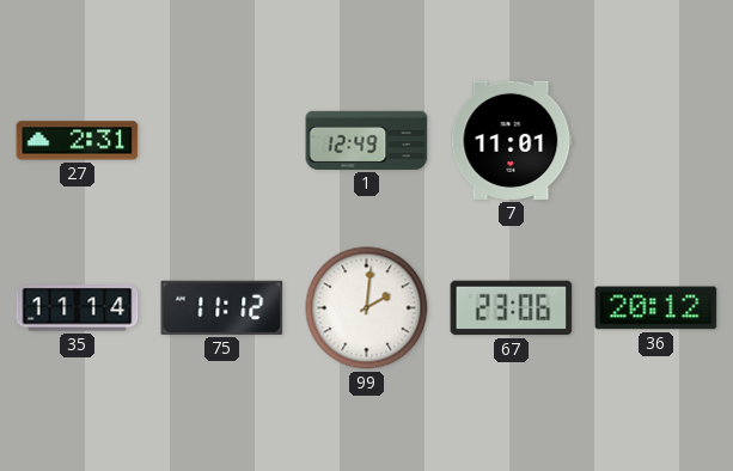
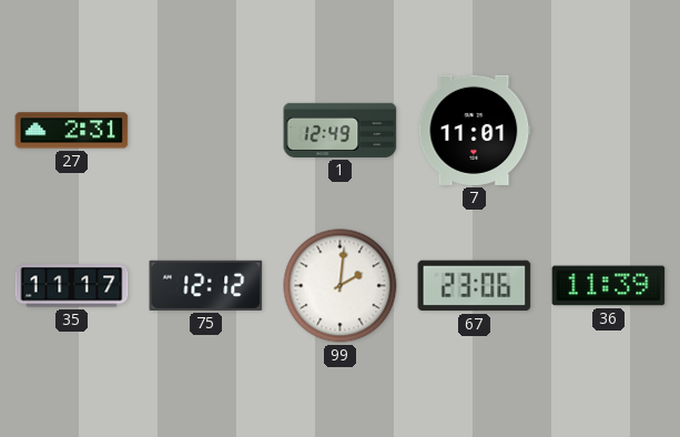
35: 11:14 -> 11:17
75: 11:12 -> 12:12
36: 20:12 -> 11:39
